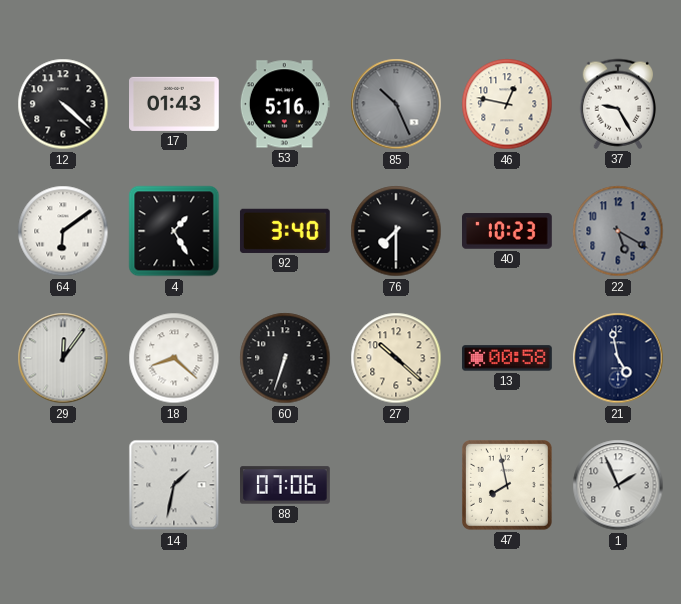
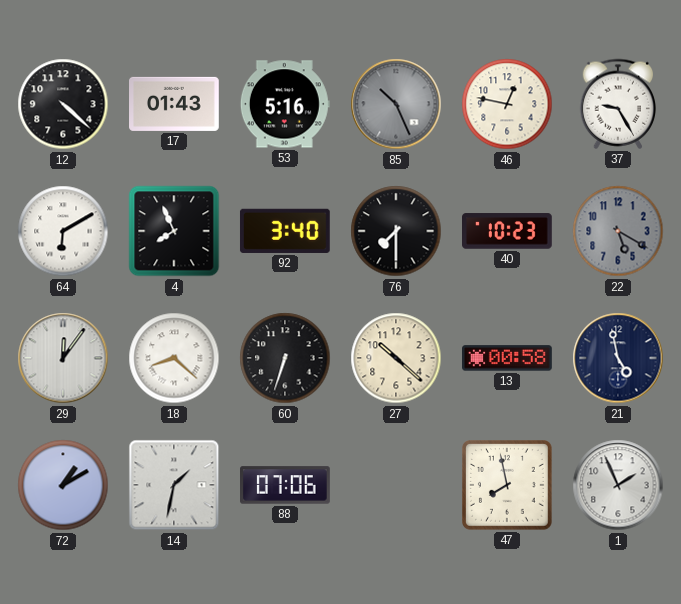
64: 6:09 -> 6:10
4: 1:25 -> 7:56
72: none -> 1:10
